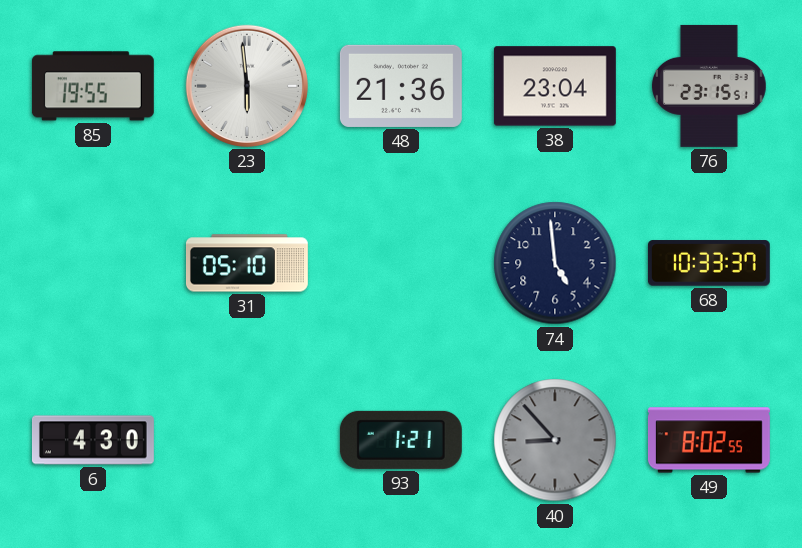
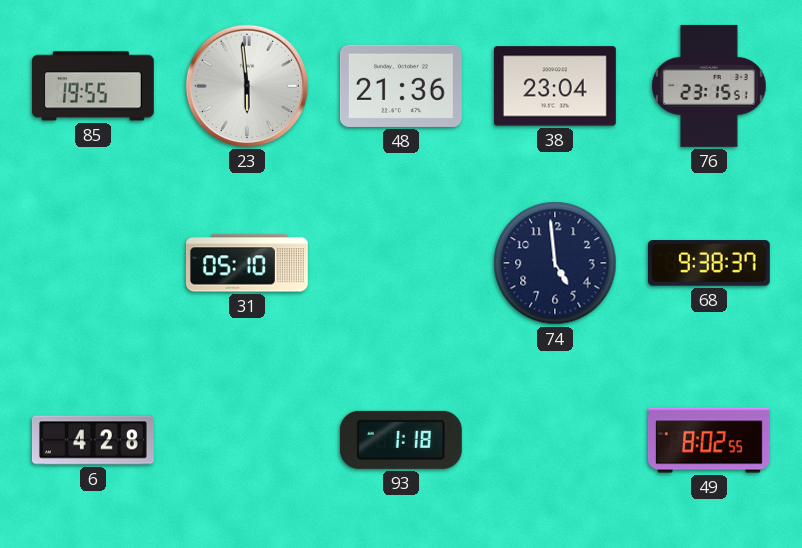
68: 10:33 -> 9:38
6: 4:30 -> 4:28
93: 1:21 -> 1:18
40: 8:53 -> none
